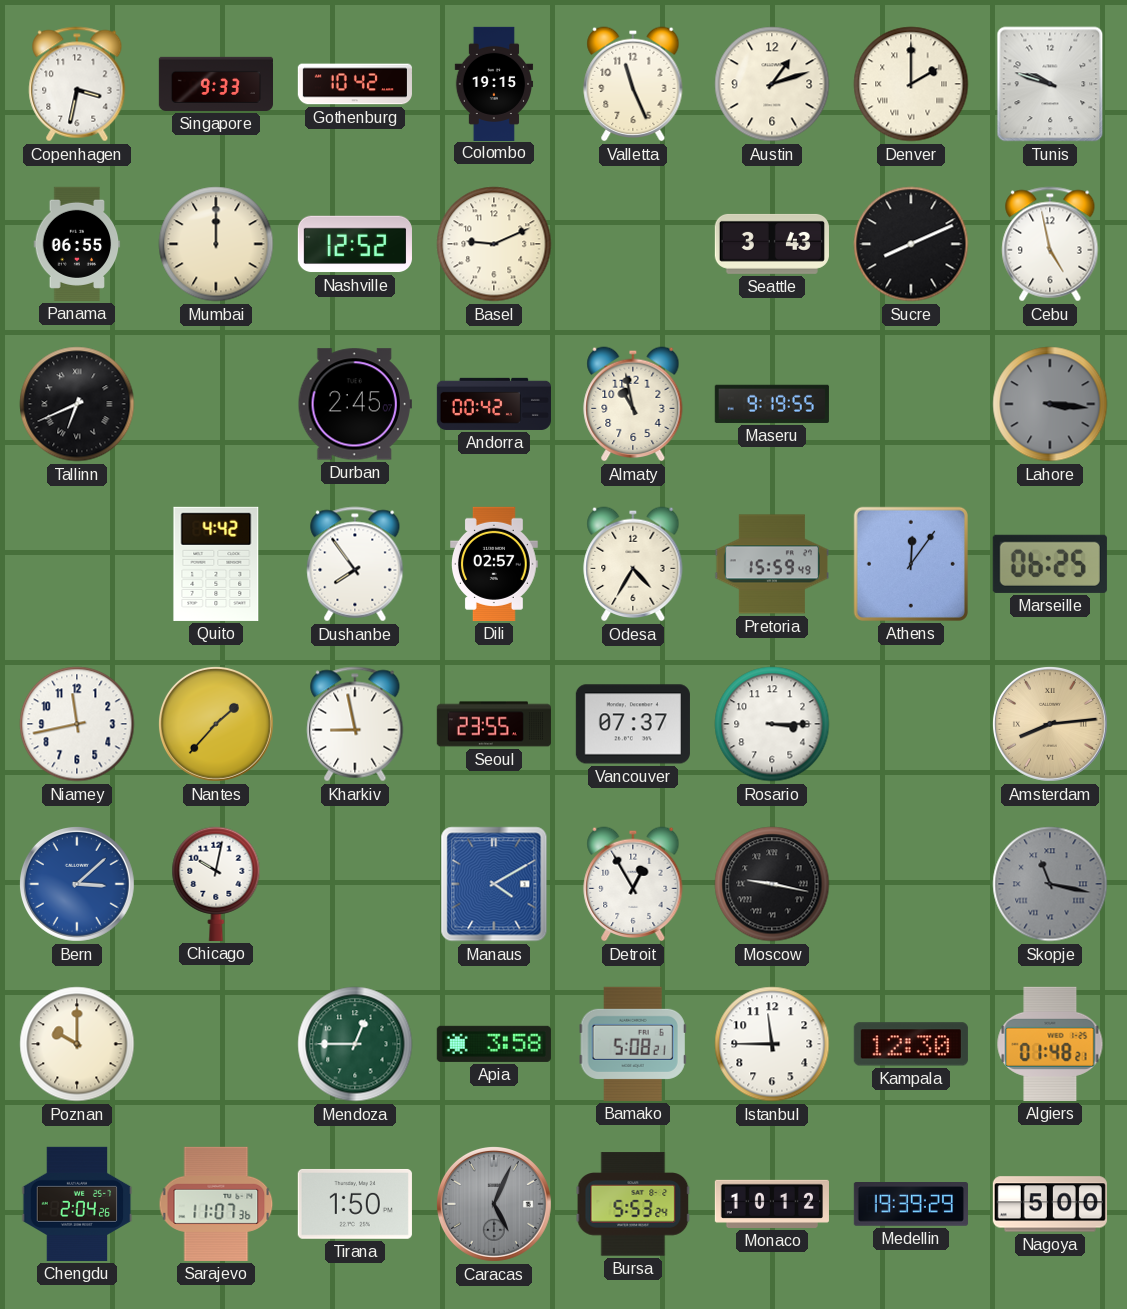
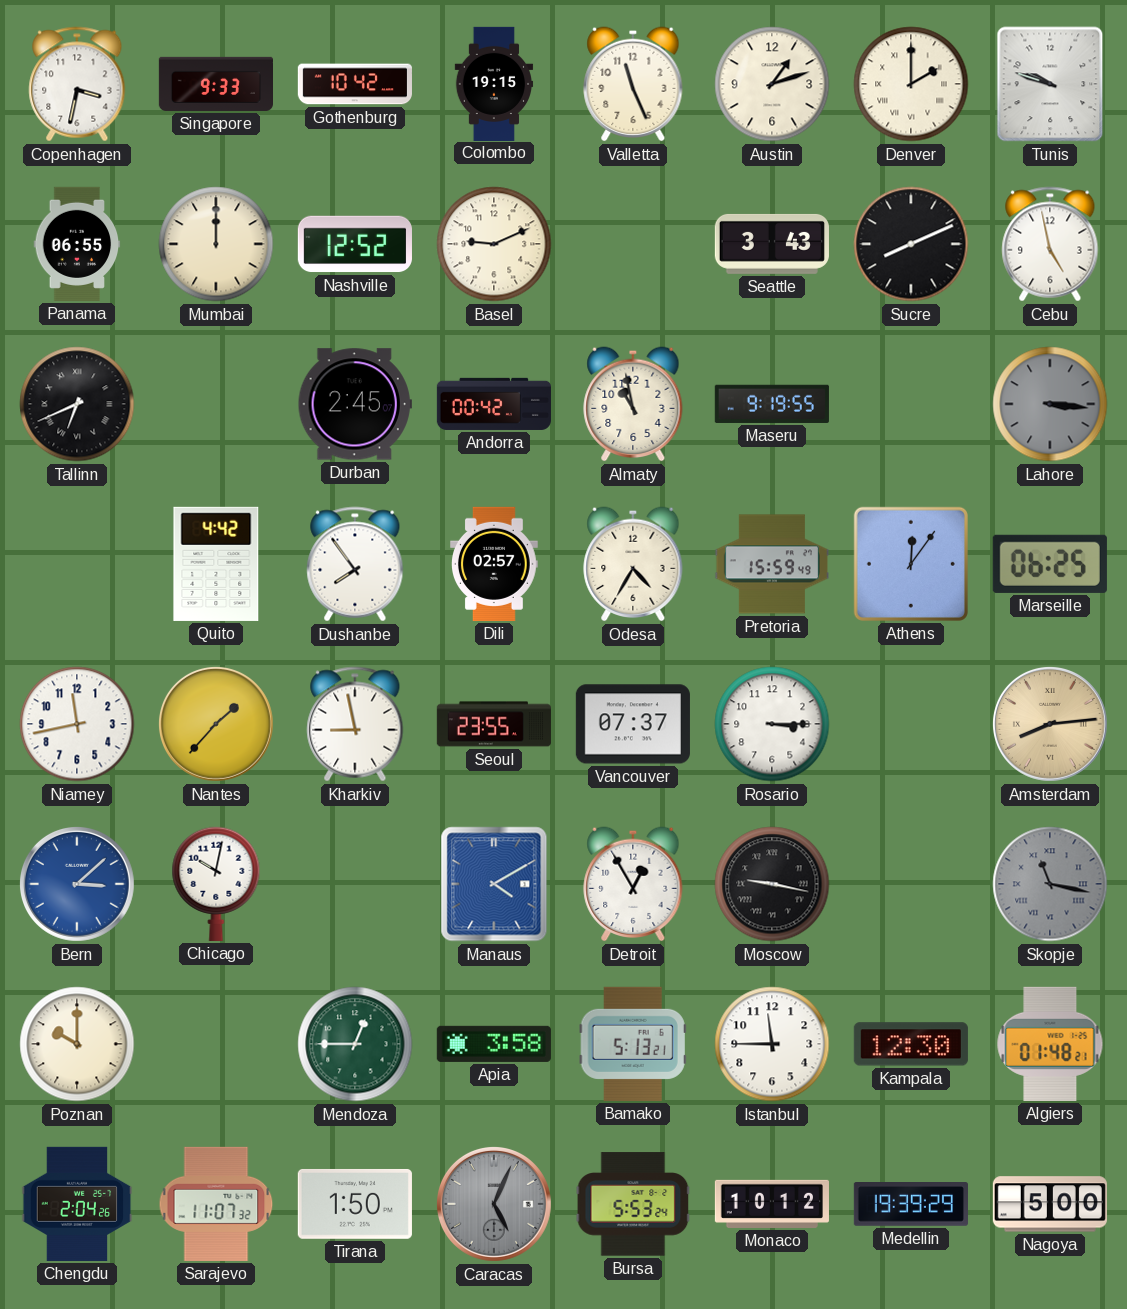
Bamako: 5:08 -> 5:13
Sarajevo: 11:07:36 -> 11:07:32
